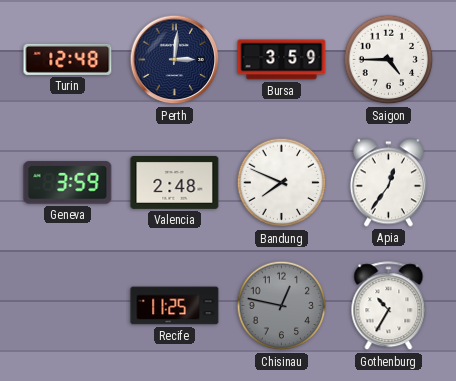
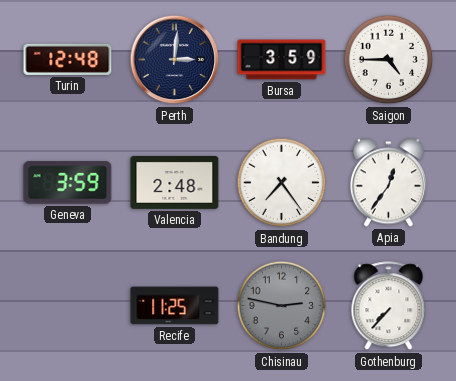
Bandung: 7:49 -> 7:24
Chisinau: 12:47 -> 2:47
Gothenburg: 10:35 -> 7:37
